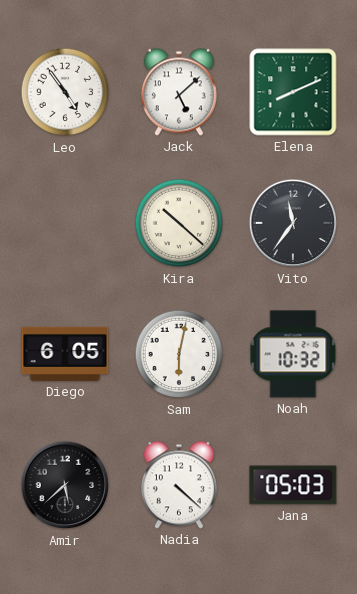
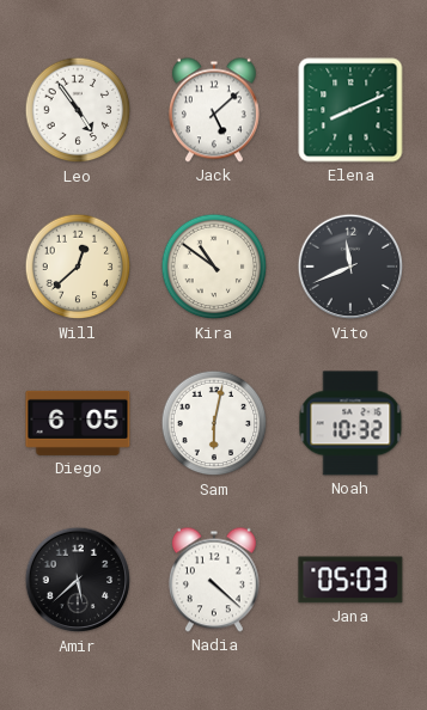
Will: none -> 12:38
Kira: 10:22 -> 10:51
Vito: 11:36 -> 11:41
